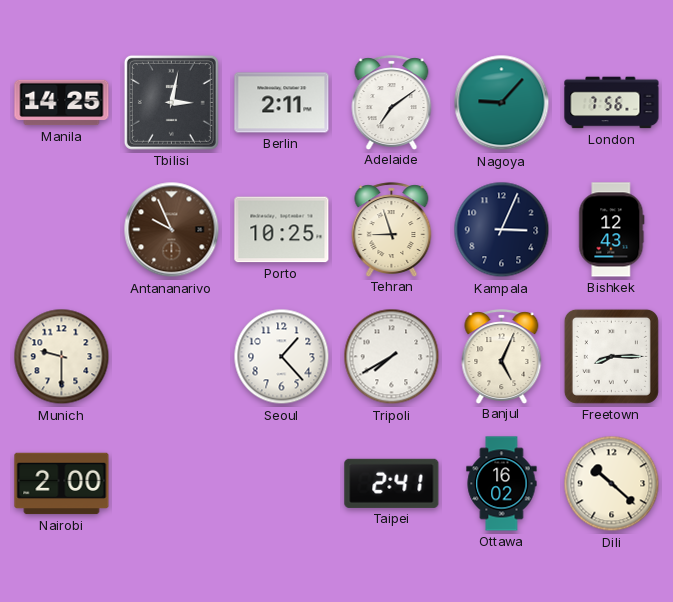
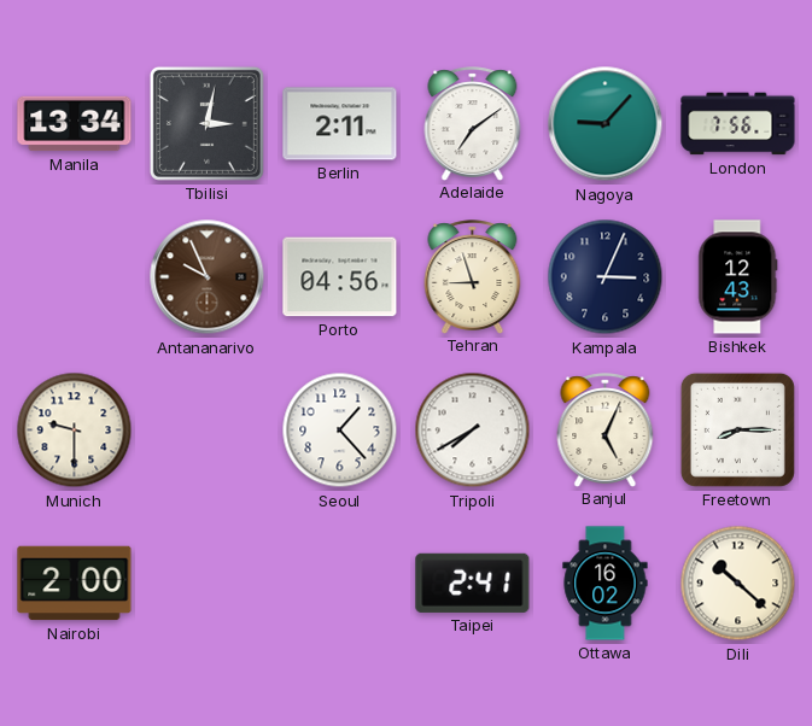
Manila: 14:25 -> 13:34
Porto: 10:25 -> 04:56
